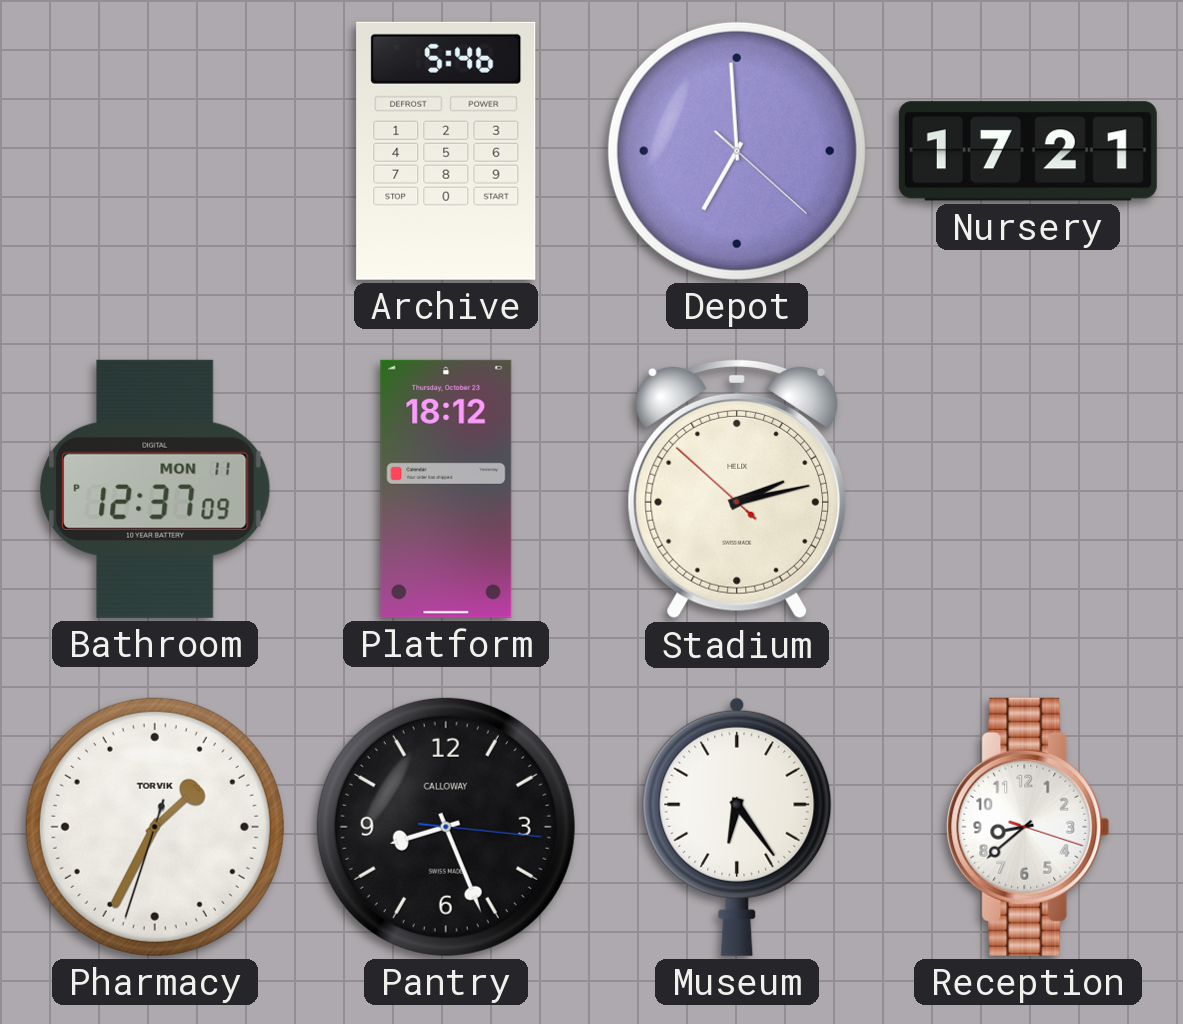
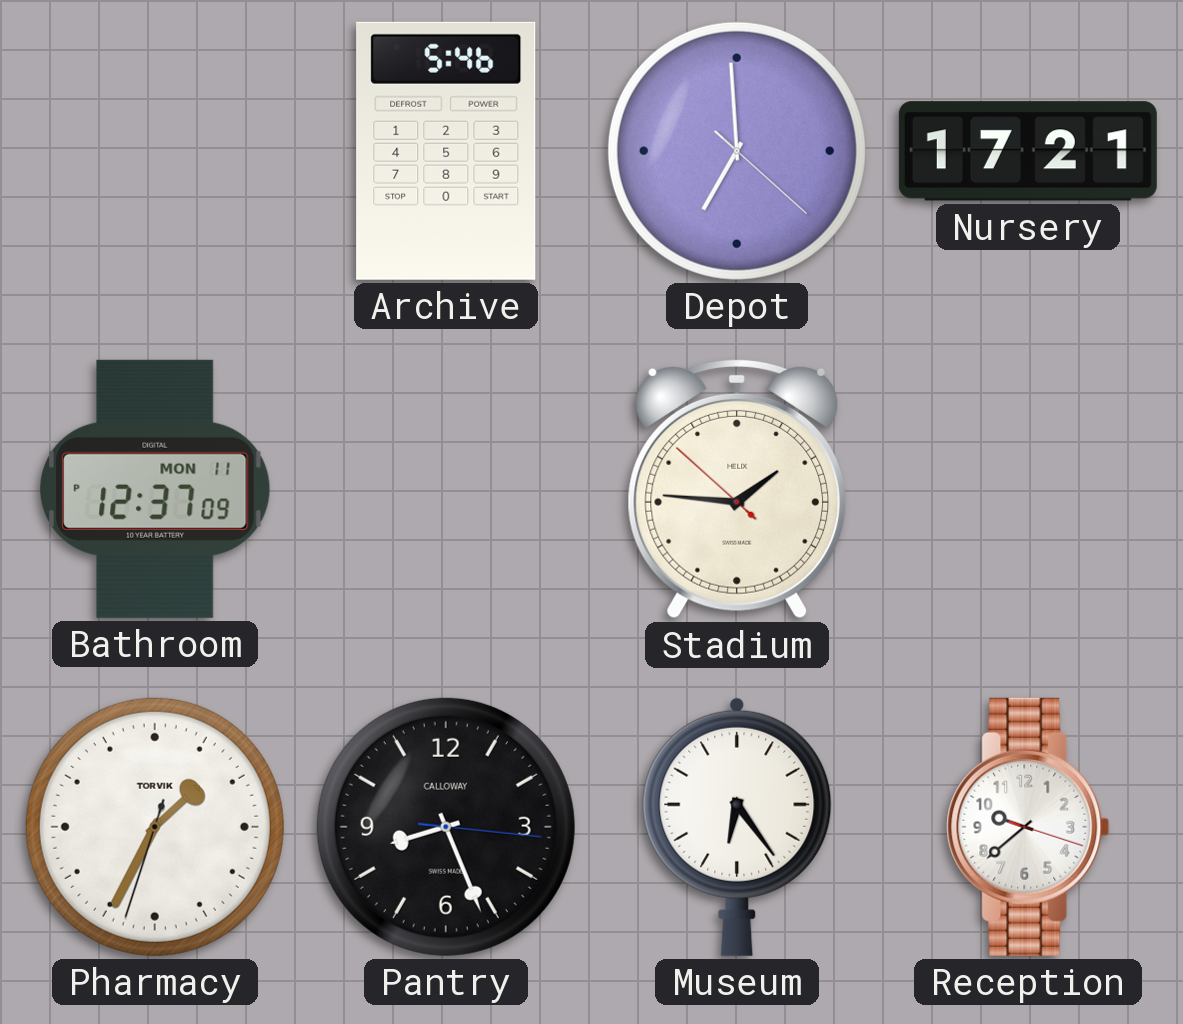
Platform: 18:12 -> none
Stadium: 2:12 -> 1:45
Reception: 8:38 -> 9:38
